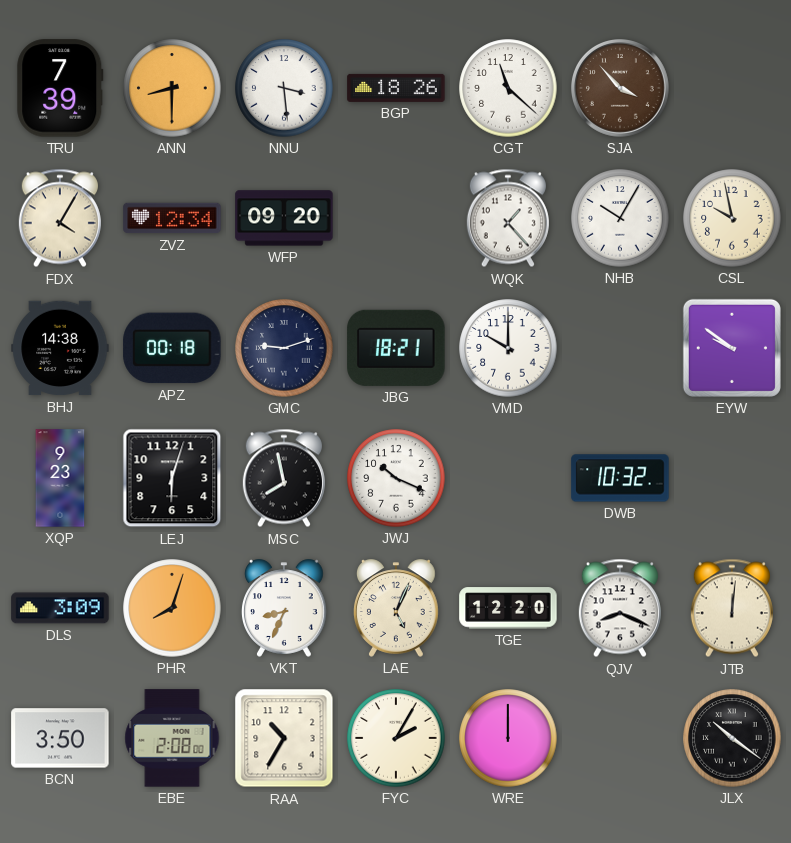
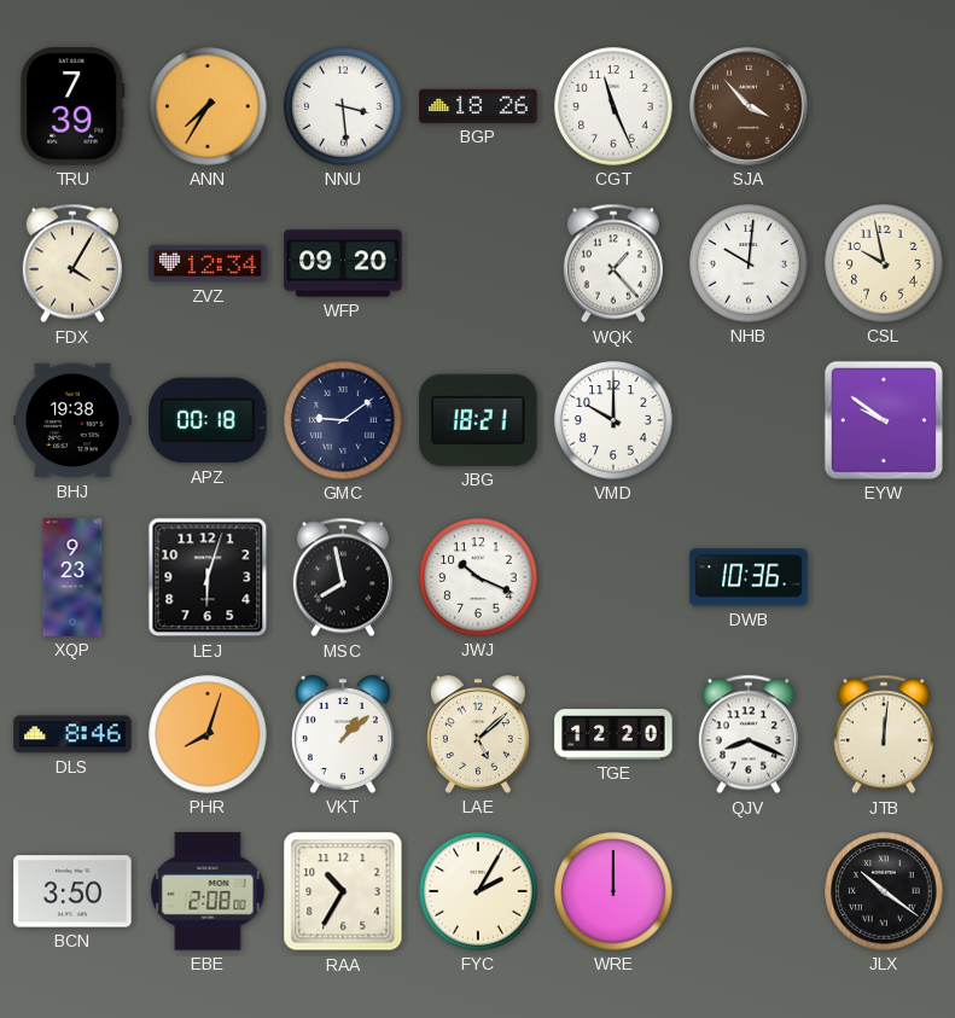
ANN: 8:30 -> 7:35
CGT: 11:22 -> 11:26
NHB: 10:05 -> 10:01
BHJ: 14:38 -> 19:38
GMC: 9:12 -> 9:09
DWB: 10:32 -> 10:36
DLS: 3:09 -> 8:46
VKT: 8:34 -> 1:08
LAE: 5:04 -> 5:08
